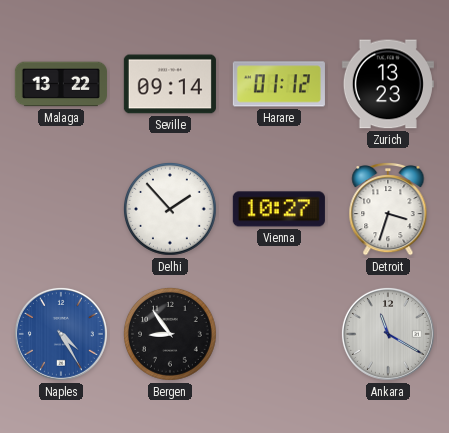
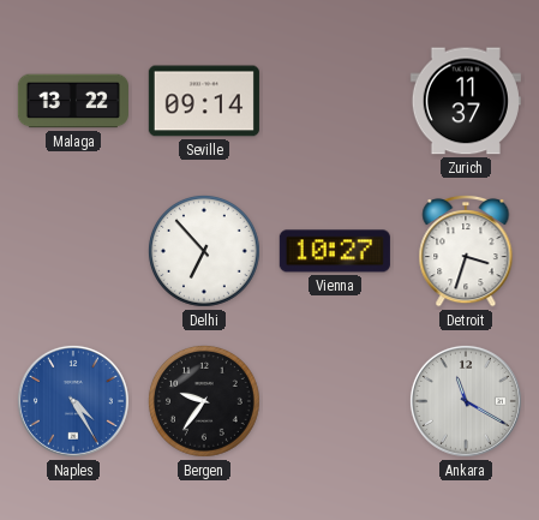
Harare: 01:12 -> none
Zurich: 13:23 -> 11:37
Delhi: 1:53 -> 6:53
Bergen: 8:54 -> 9:36
